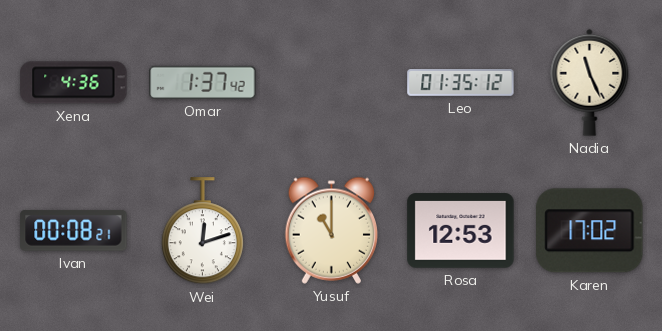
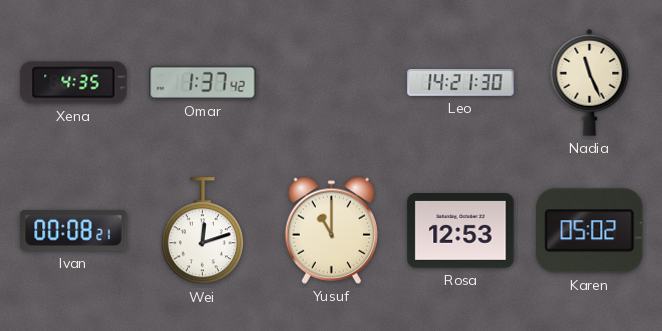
Xena: 4:36 -> 4:35
Leo: 01:35 -> 14:21
Karen: 17:02 -> 05:02
